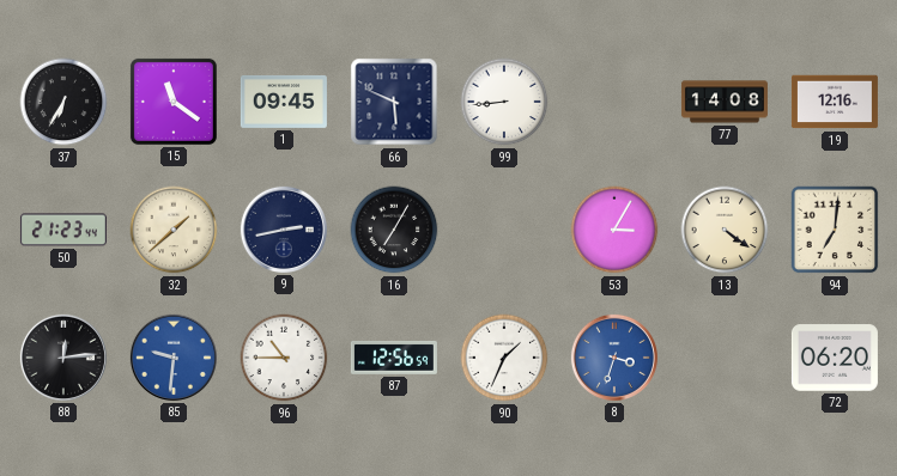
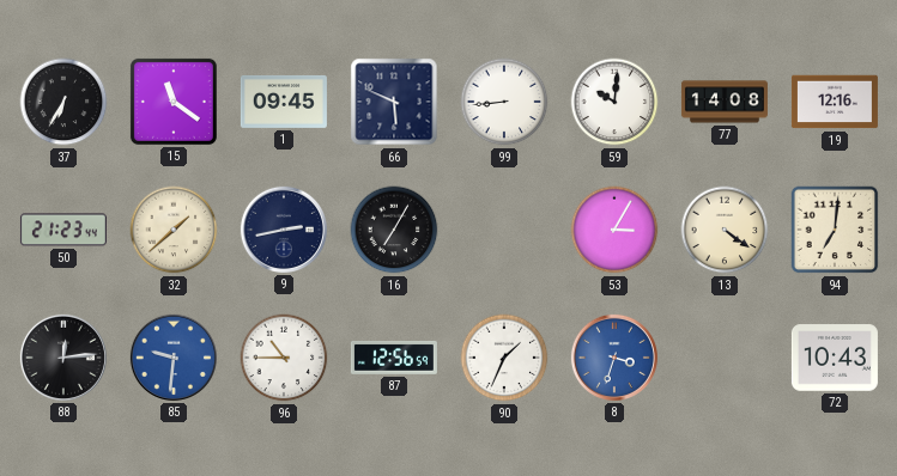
59: none -> 10:01
72: 06:20 -> 10:43
